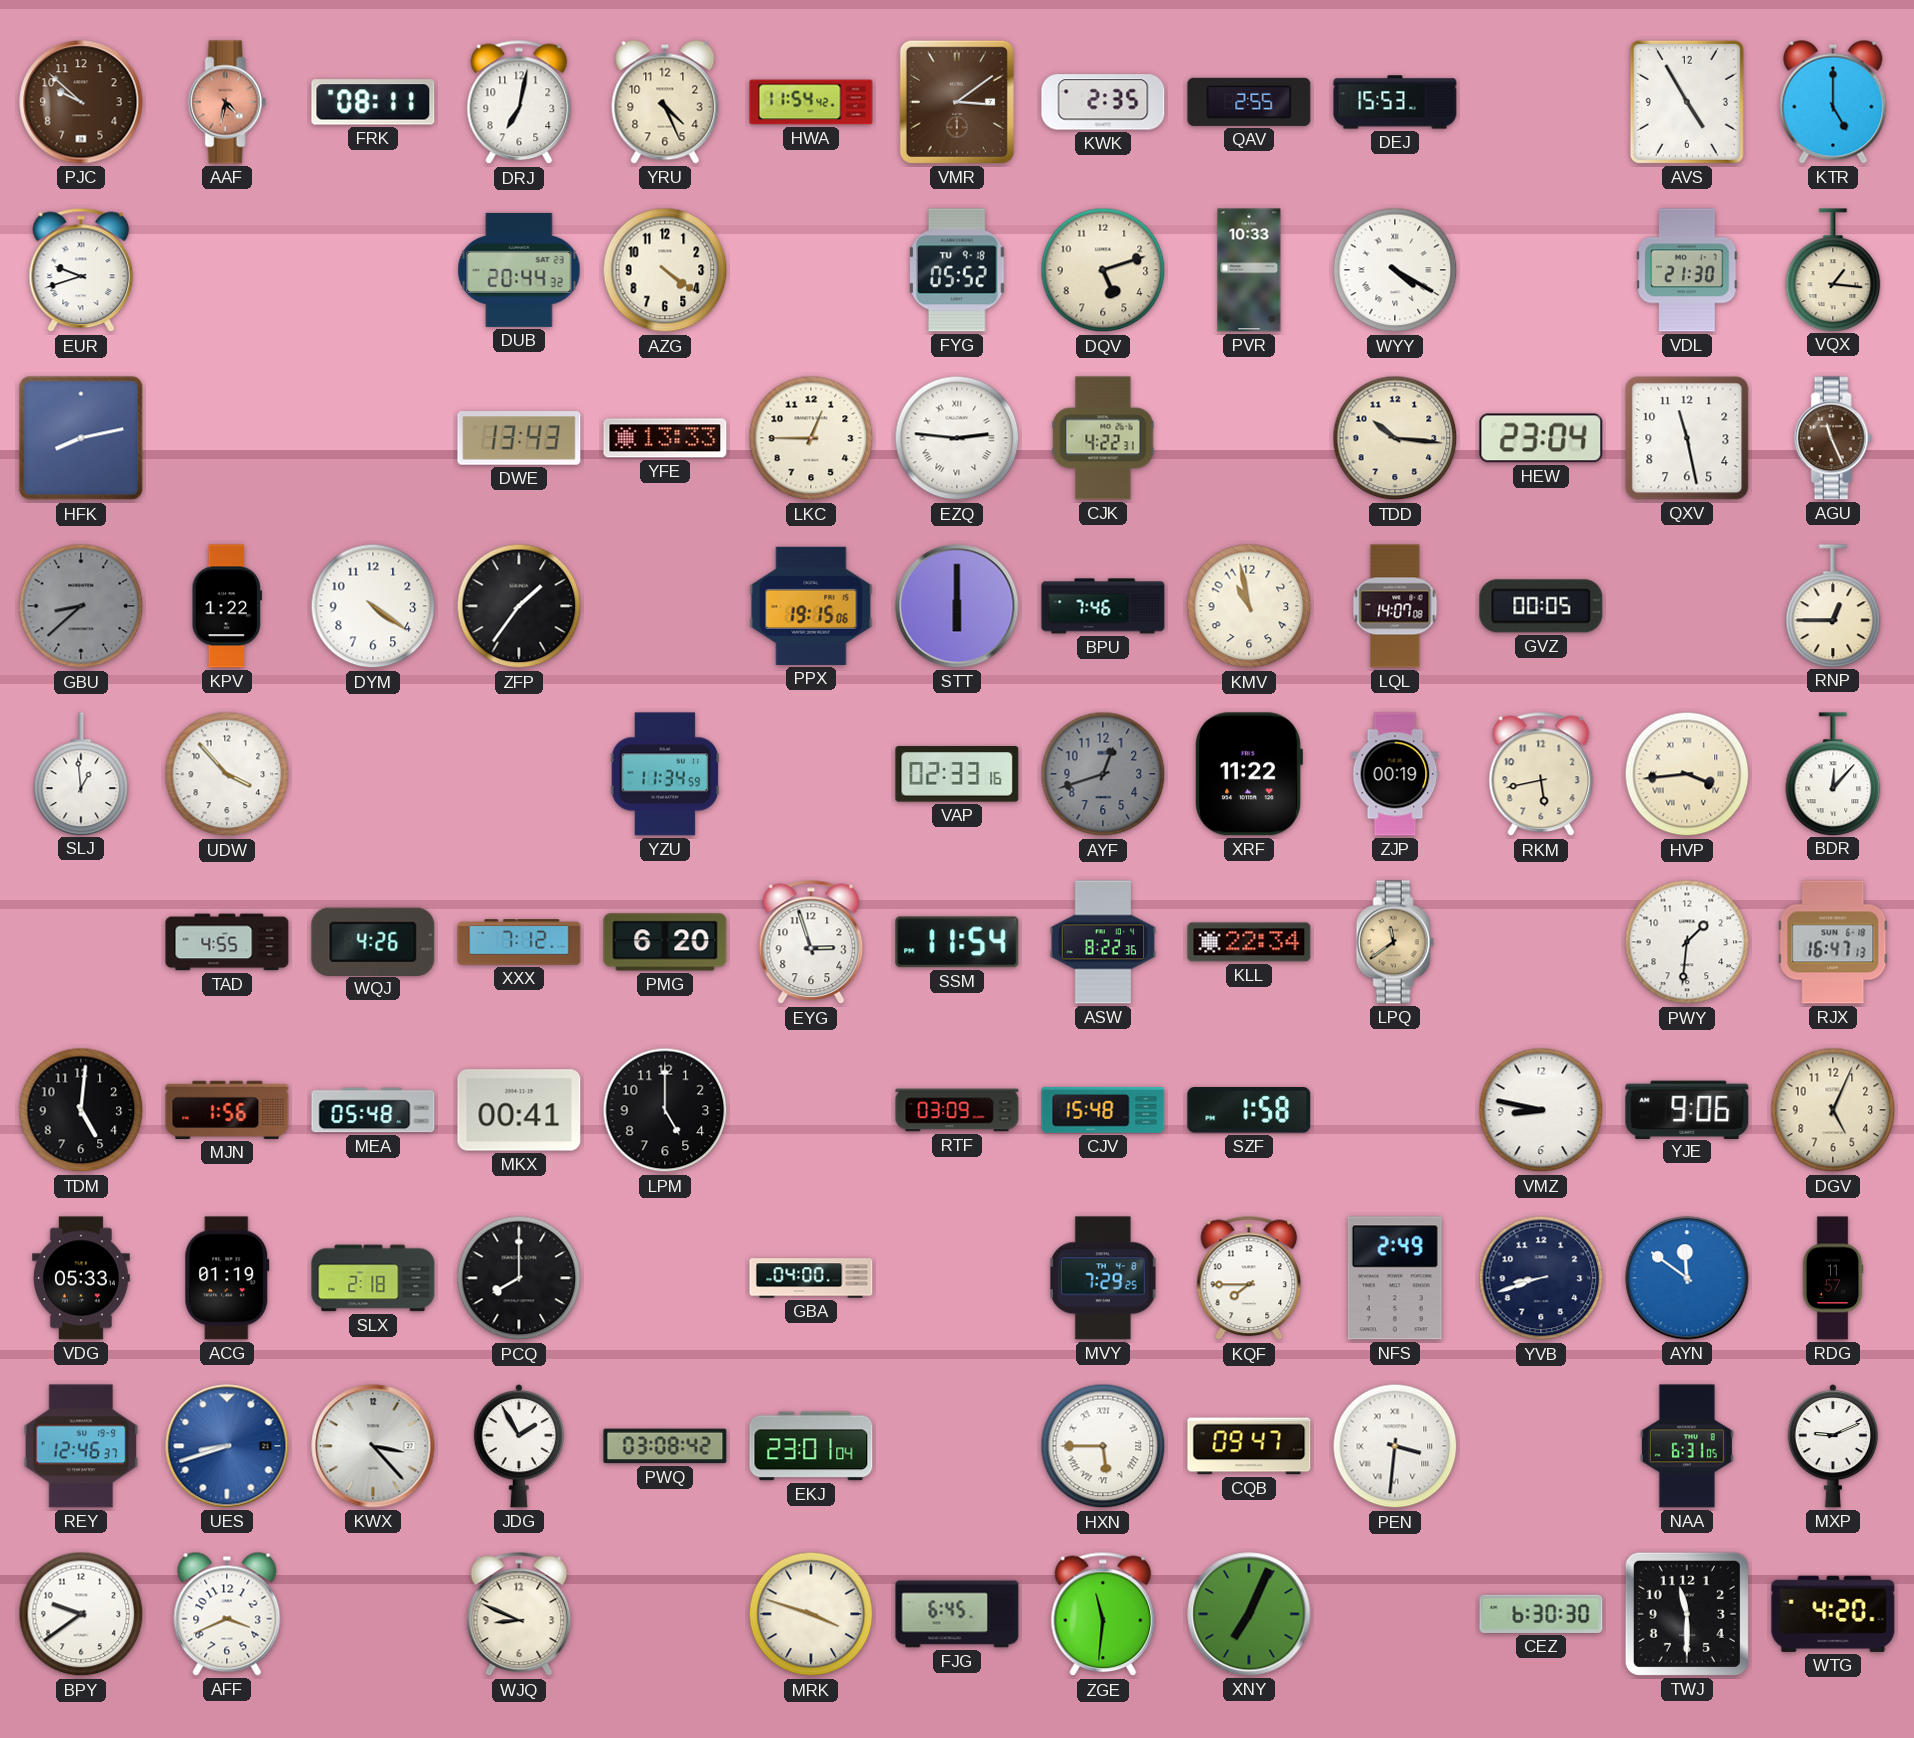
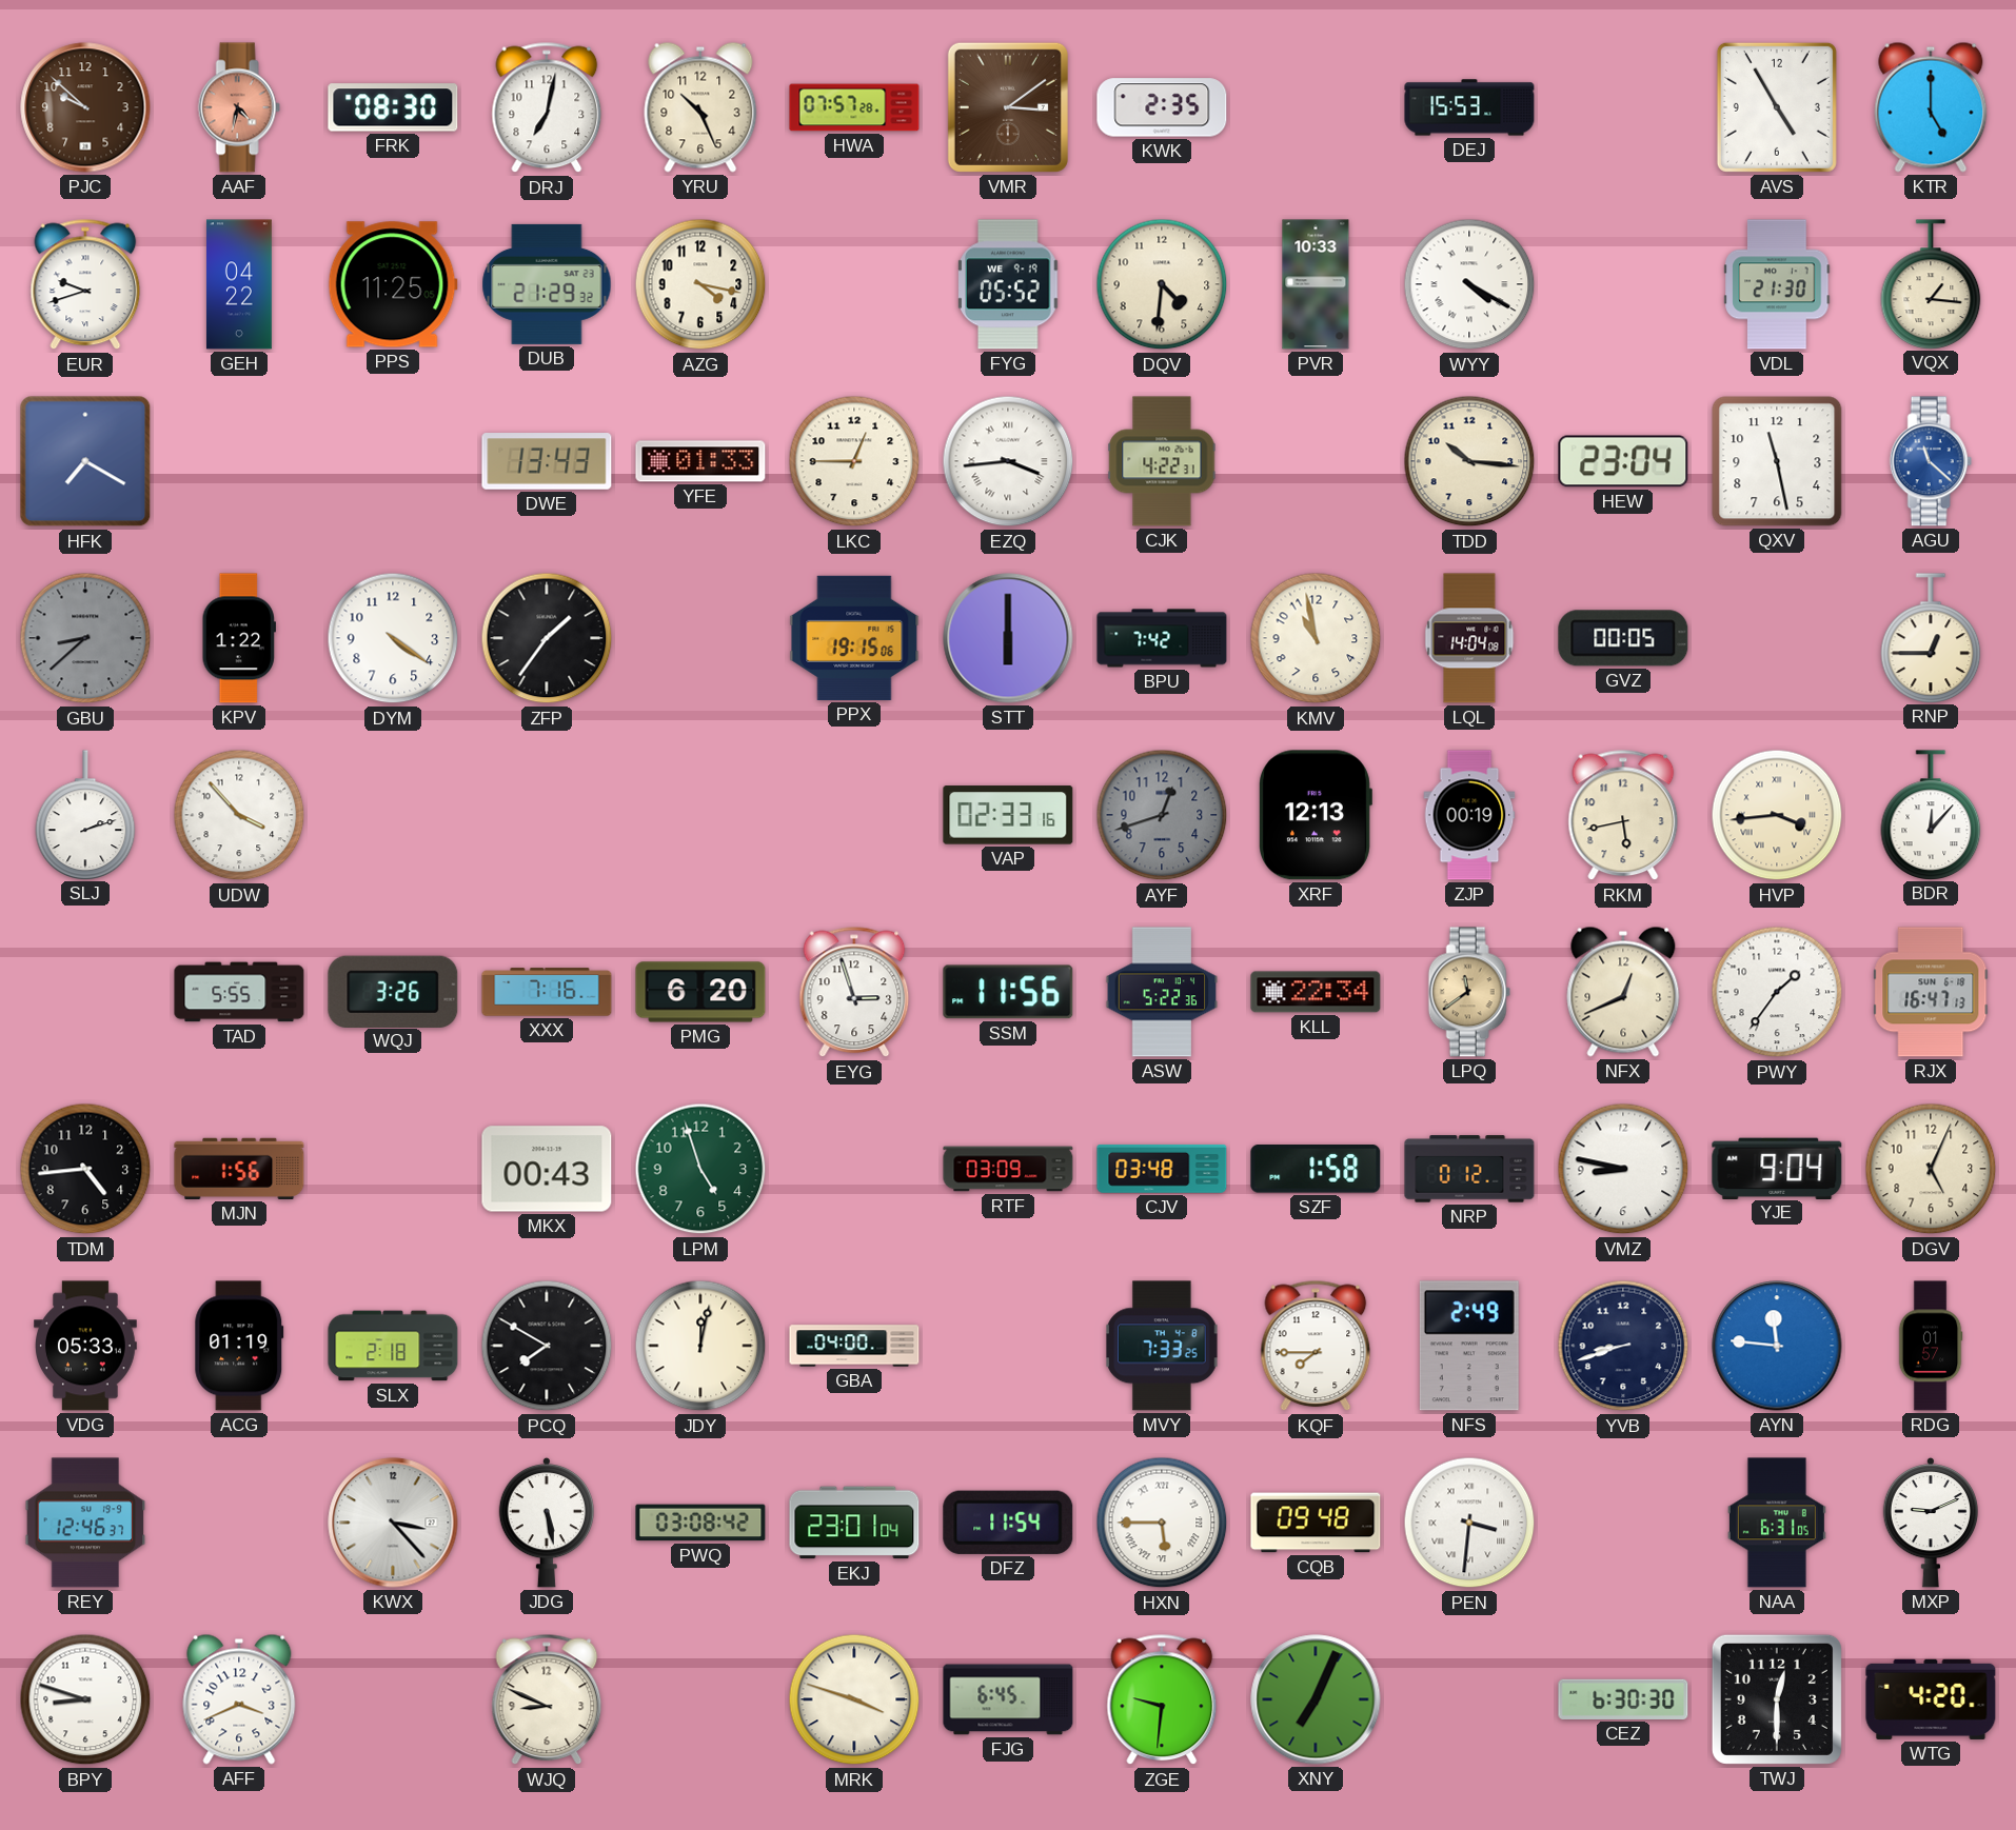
FRK: 08:11 -> 08:30
YRU: 4:26 -> 10:26
HWA: 11:54 -> 07:57
QAV: 2:55 -> none
GEH: none -> 04:22
PPS: none -> 11:25
DUB: 20:44 -> 21:29
AZG: 4:21 -> 4:17
FYG date: TU 9-18 -> WE 9-19
DQV: 5:12 -> 4:31
HFK: 8:13 -> 7:20
YFE: 13:33 -> 01:33
EZQ: 2:46 -> 3:44
AGU: 11:26 -> 11:22
AGU dial: brown -> blue
BPU: 7:46 -> 7:42
LQL: 14:07 -> 14:04
SLJ: 12:59 -> 2:12
YZU: 11:34 -> none
XRF: 11:22 -> 12:13
TAD: 4:55 -> 5:55
WQJ: 4:26 -> 3:26
XXX: 7:12 -> 7:16
SSM: 11:54 -> 11:56
ASW: 8:22 -> 5:22
NFX: none -> 12:41
PWY: 1:31 -> 1:36
TDM: 5:01 -> 4:44
MEA: 05:48 -> none
MKX: 00:41 -> 00:43
LPM: 5:00 -> 4:57
LPM dial: black -> green
CJV: 15:48 -> 03:48
NRP: none -> 0:12
YJE: 9:06 -> 9:04
PCQ: 8:00 -> 7:50
JDY: none -> 12:02
MVY: 7:29 -> 7:33
AYN: 11:51 -> 11:46
RDG: 11:57 -> 01:57
UES: 8:42 -> none
JDG: 1:55 -> 5:28
DFZ: none -> 11:54
CQB: 09:47 -> 09:48
BPY: 9:39 -> 8:48
ZGE: 11:31 -> 9:31
TWJ: 11:30 -> 12:30
